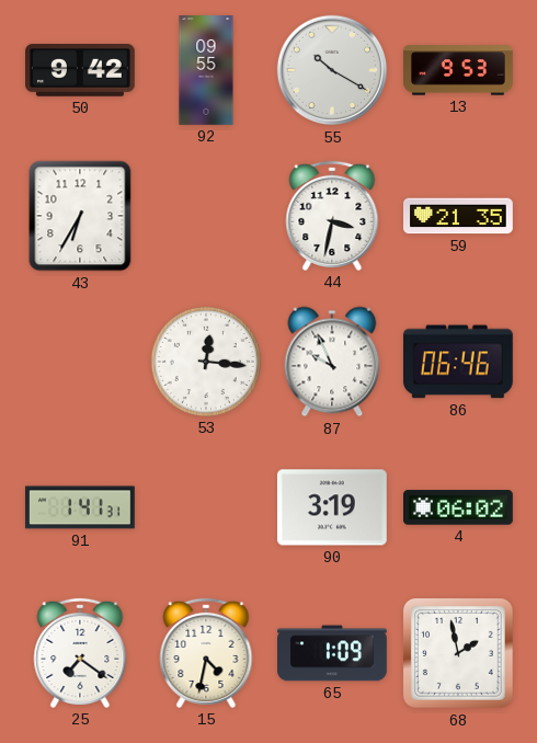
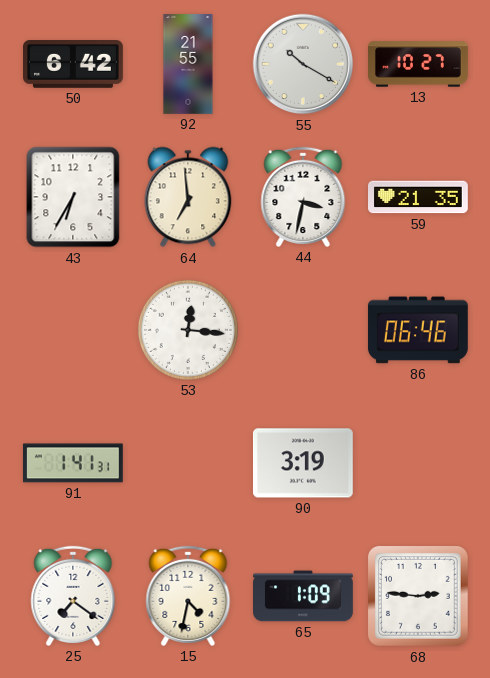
50: 9:42 -> 6:42
92: 09:55 -> 21:55
13: 9:53 -> 10:27
64: none -> 6:59
87: 9:56 -> none
4: 06:02 -> none
68: 1:58 -> 2:46
